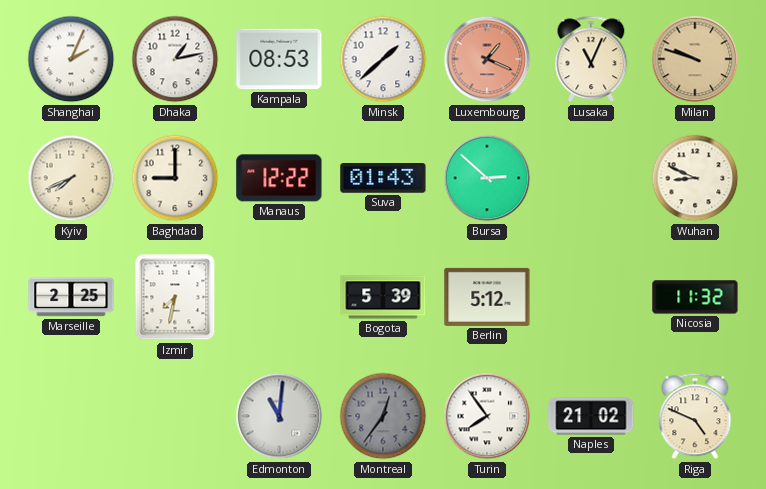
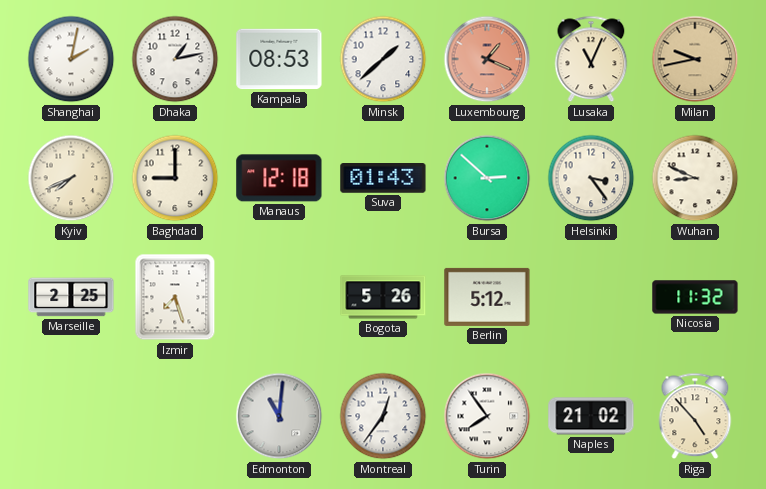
Shanghai: 2:04 -> 2:02
Milan: 9:48 -> 9:43
Manaus: 12:22 -> 12:18
Helsinki: none -> 3:24
Izmir: 7:32 -> 7:27
Bogota: 5:39 -> 5:26
Montreal dial: grey -> white
Riga: 4:49 -> 4:53
